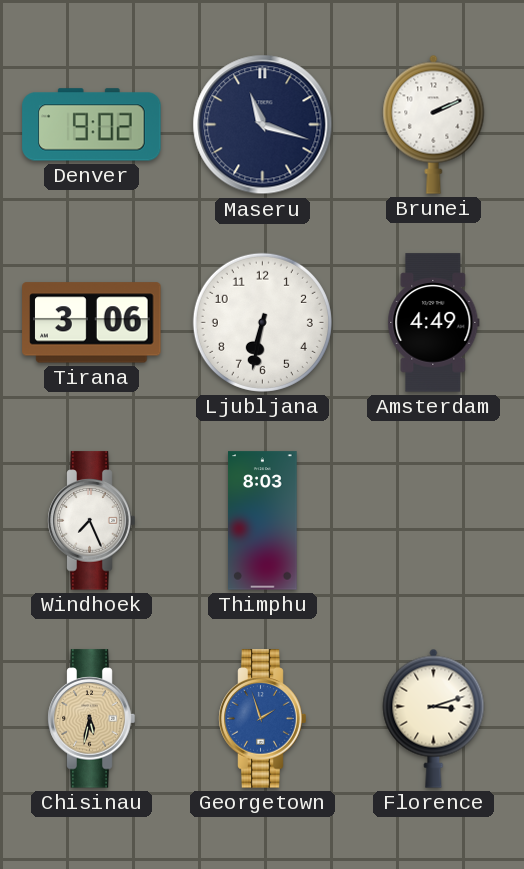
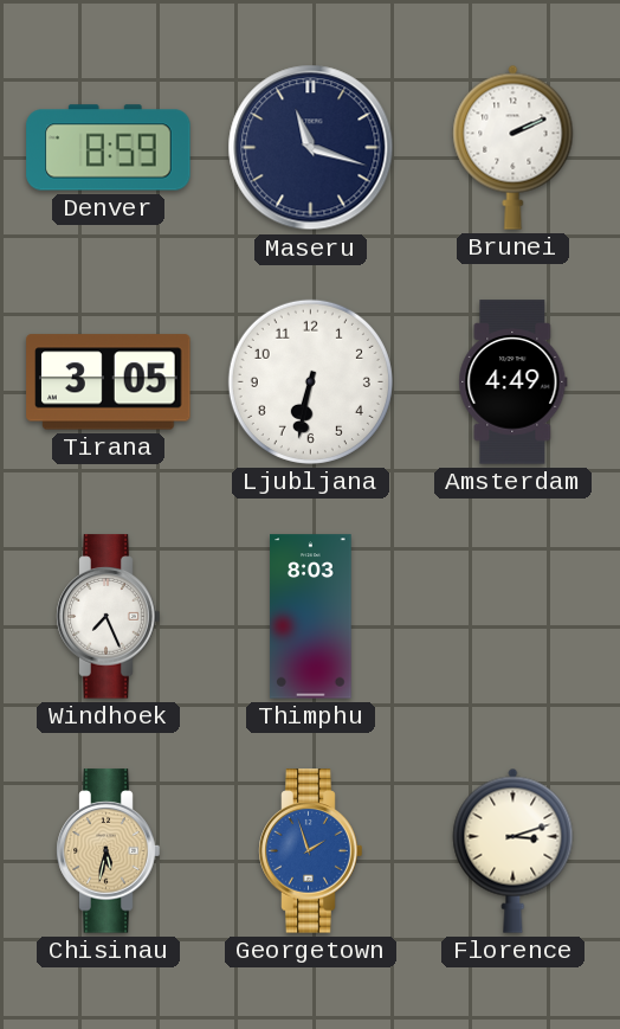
Denver: 9:02 -> 8:59
Tirana: 3:06 -> 3:05
